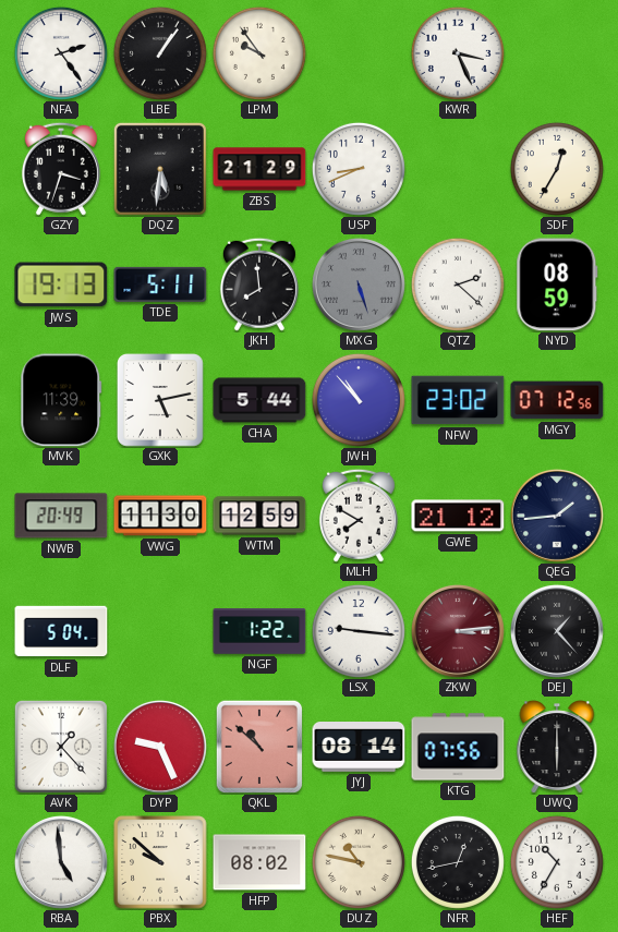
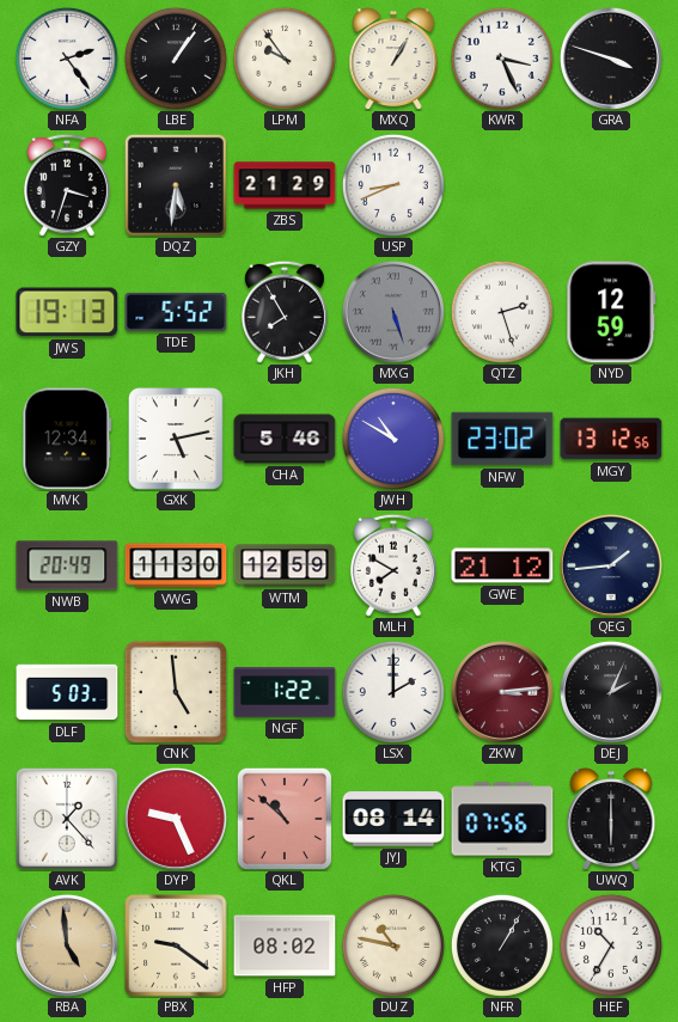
MXQ: none -> 1:05
GRA: none -> 3:48
SDF: 12:35 -> none
TDE: 5:11 -> 5:52
JKH: 7:59 -> 7:55
QTZ: 2:22 -> 2:27
NYD: 08:59 -> 12:59
MVK: 11:39 -> 12:34
CHA: 5:44 -> 5:46
JWH: 10:53 -> 10:50
MGY: 07:12 -> 13:12
DLF: 5:04 -> 5:03
CNK: none -> 4:59
LSX: 9:16 -> 2:00
DEJ: 1:23 -> 2:04
RBA dial: white -> champagne
PBX: 9:52 -> 9:21
NFR: 12:43 -> 1:05
